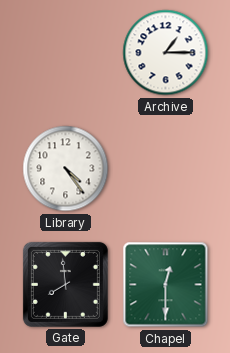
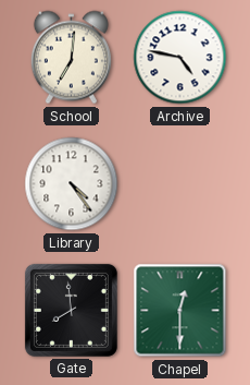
School: none -> 7:01
Archive: 1:15 -> 4:47
